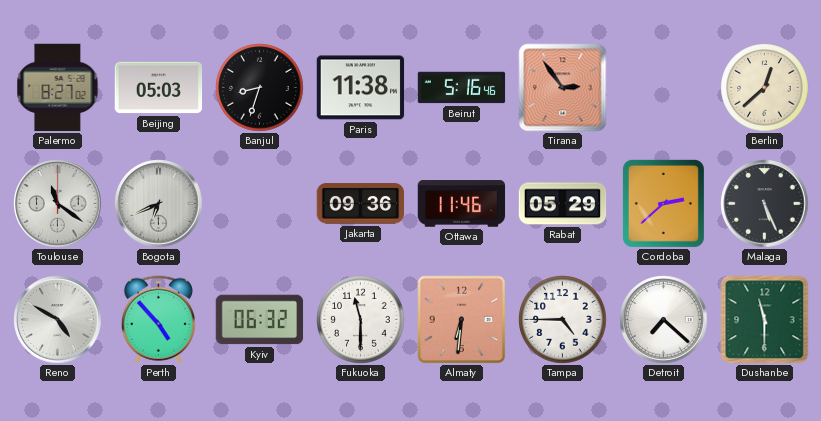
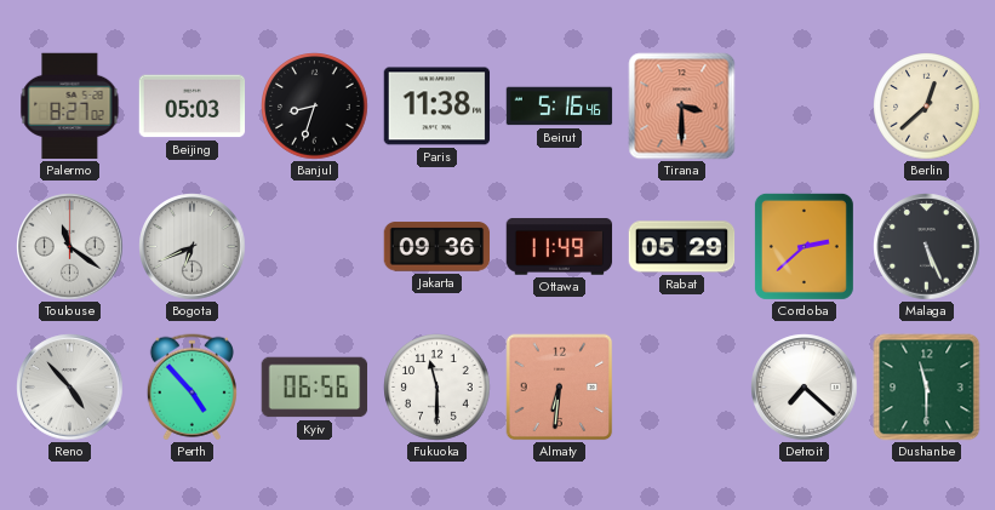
Tirana: 2:54 -> 3:30
Ottawa: 11:46 -> 11:49
Reno: 4:50 -> 4:53
Kyiv: 06:32 -> 06:56
Tampa: 4:45 -> none
